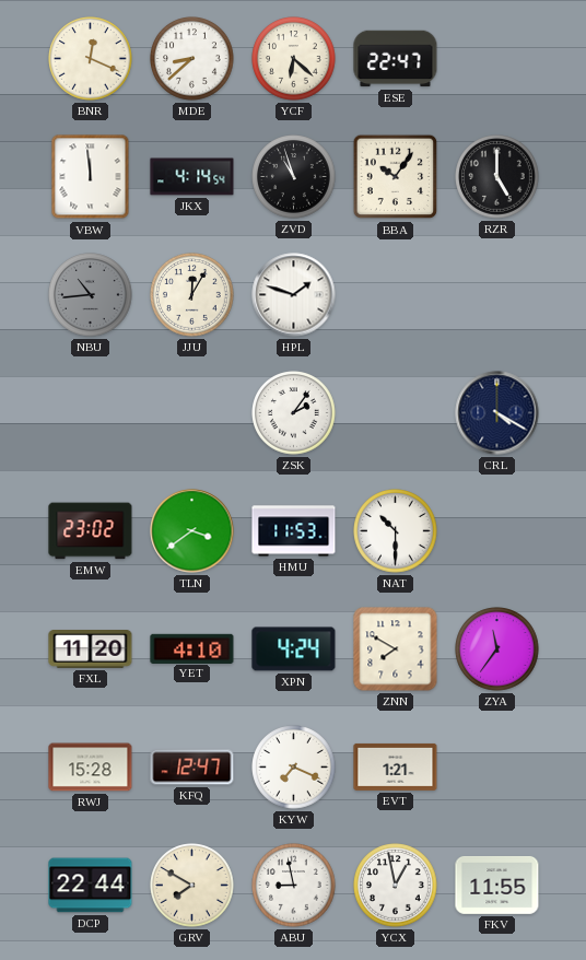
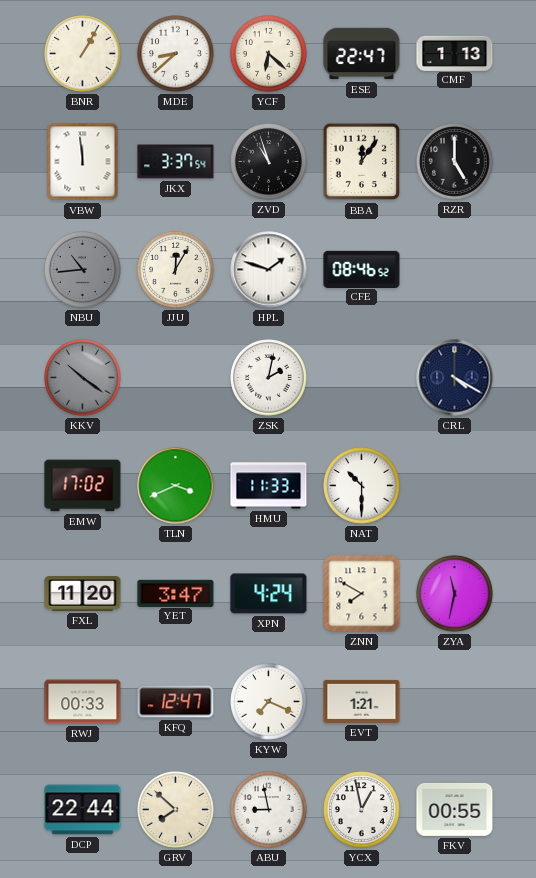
BNR: 12:19 -> 1:05
CMF: none -> 1:13
JKX: 4:14 -> 3:37
BBA: 10:06 -> 12:06
CFE: none -> 08:46
KKV: none -> 10:21
ZSK: 2:06 -> 2:02
EMW: 23:02 -> 17:02
TLN: 3:39 -> 3:41
HMU: 11:53 -> 11:33
YET: 4:10 -> 3:47
ZYA: 11:36 -> 11:32
RWJ: 15:28 -> 00:33
GRV: 7:50 -> 7:52
FKV: 11:55 -> 00:55
